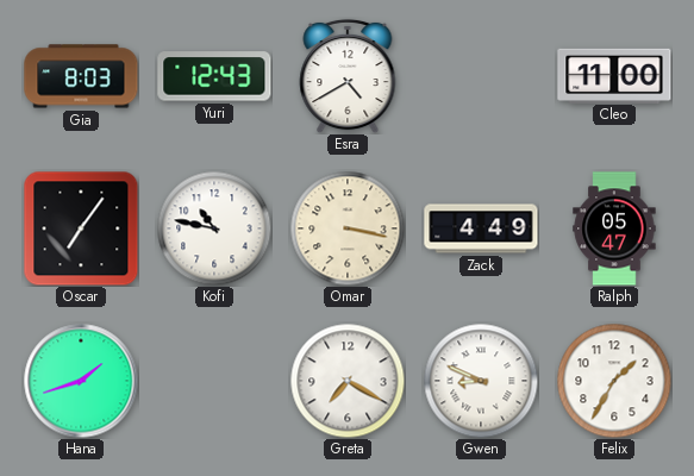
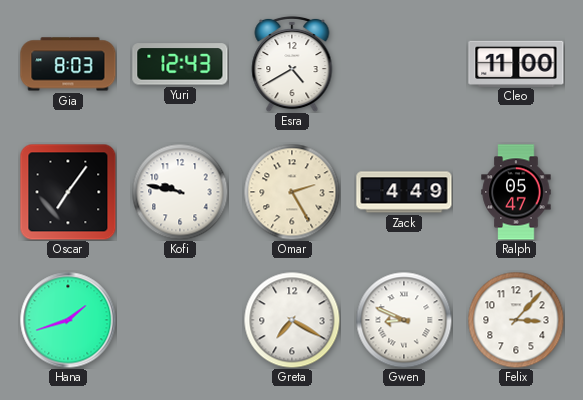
Kofi: 10:47 -> 9:47
Omar: 3:17 -> 2:25
Felix: 1:35 -> 3:07
